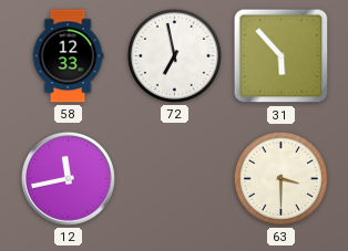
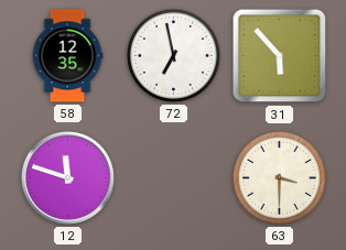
58: 12:33 -> 12:35
12: 11:43 -> 11:48
